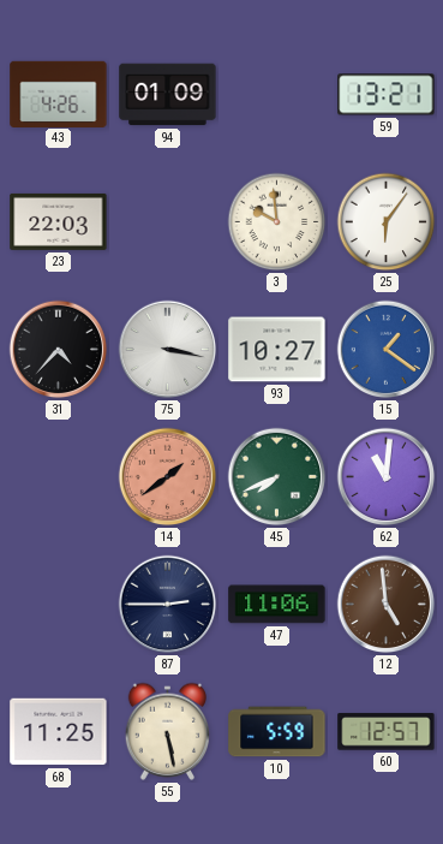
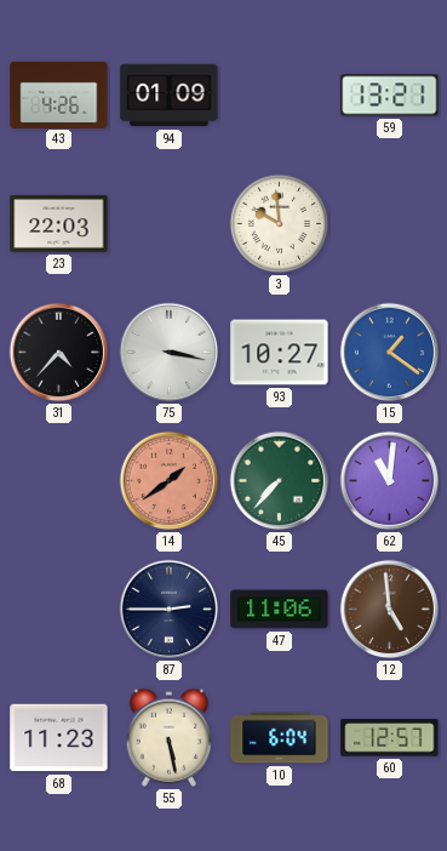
25: 6:06 -> none
45: 7:41 -> 7:37
68: 11:25 -> 11:23
10: 5:59 -> 6:04
